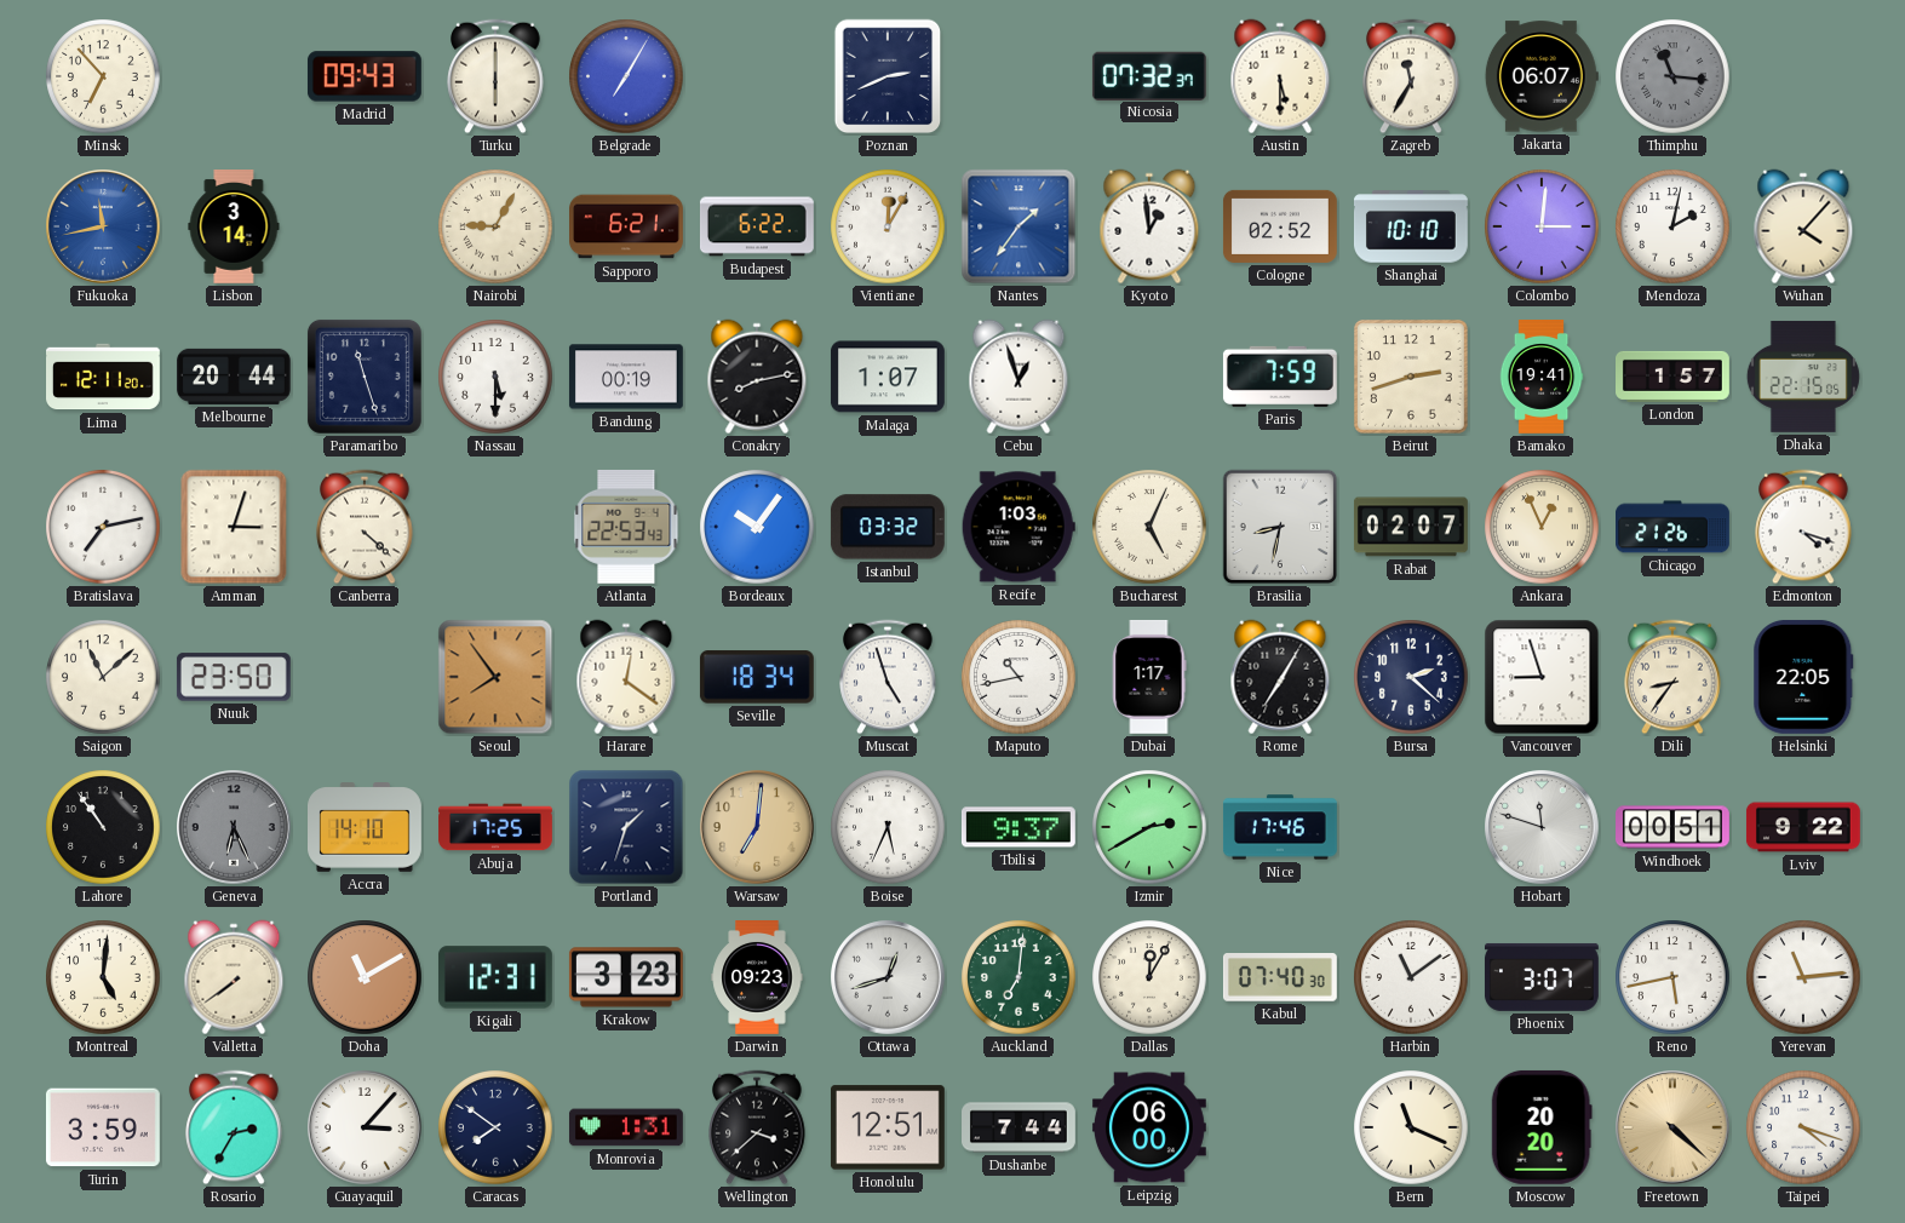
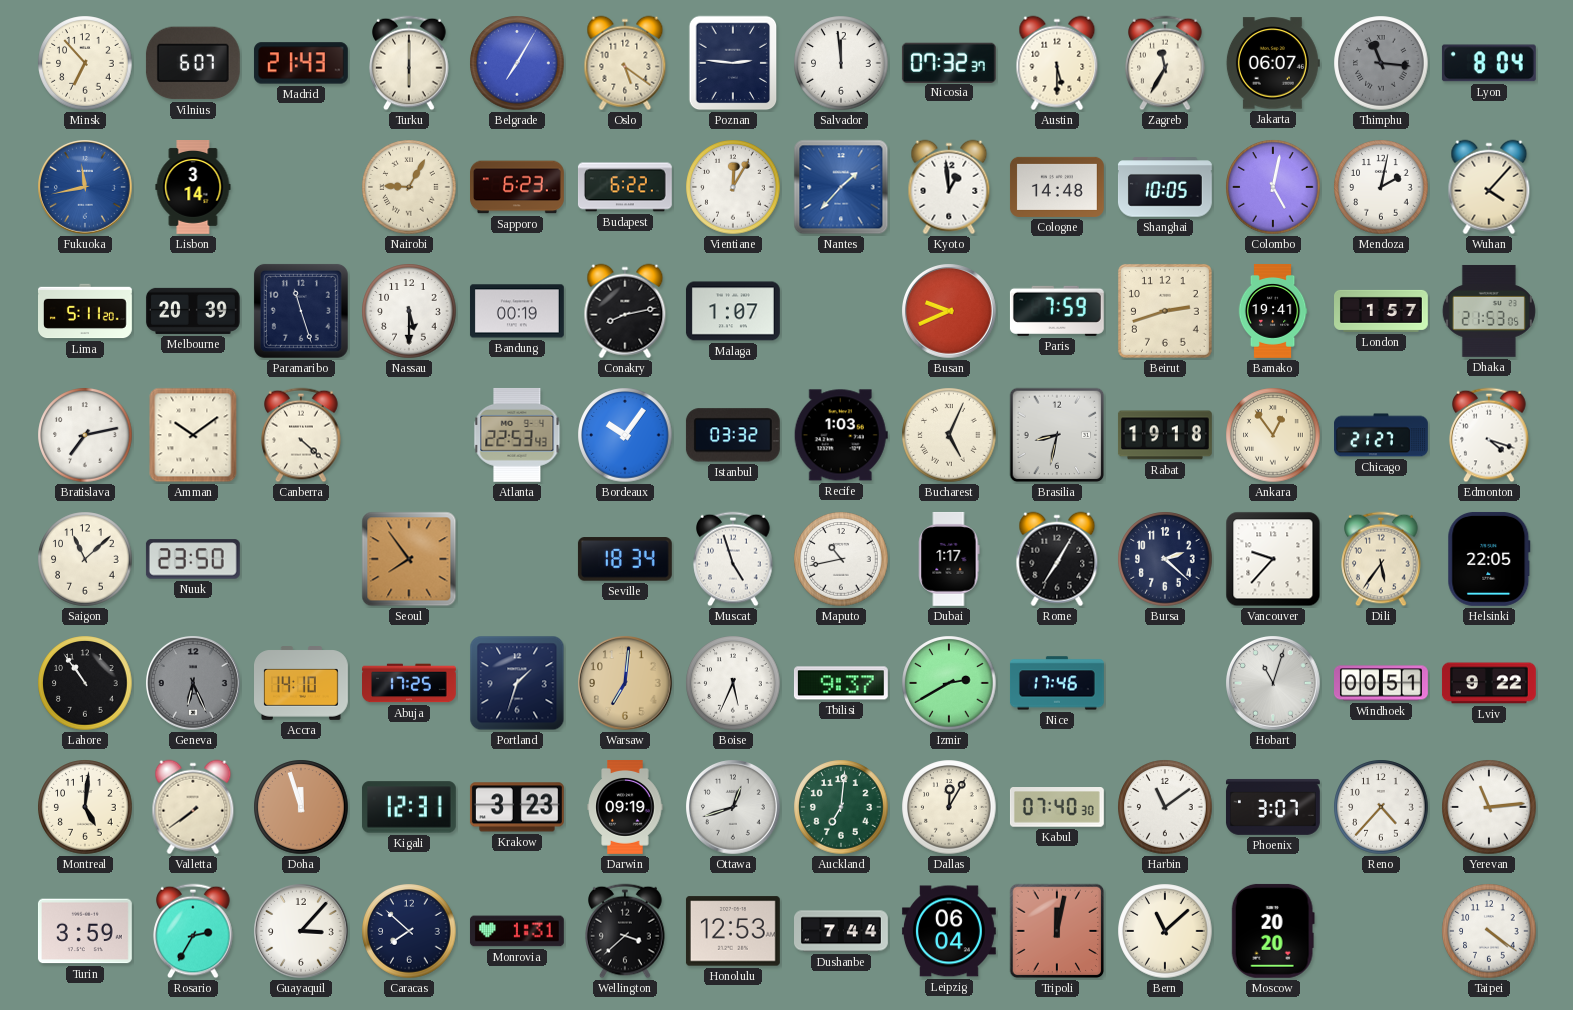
Vilnius: none -> 6:07
Madrid: 09:43 -> 21:43
Oslo: none -> 5:21
Poznan: 2:41 -> 2:46
Salvador: none -> 11:59
Lyon: none -> 8:04
Sapporo: 6:21 -> 6:23
Nantes: 1:36 -> 1:37
Cologne: 02:52 -> 14:48
Shanghai: 10:10 -> 10:05
Colombo: 3:01 -> 5:02
Lima: 12:11 -> 5:11
Melbourne: 20:44 -> 20:39
Cebu: 12:57 -> none
Busan: none -> 9:41
Dhaka: 22:15 -> 21:53
Amman: 3:03 -> 10:09
Rabat: 02:07 -> 19:18
Ankara: 12:56 -> 12:54
Chicago: 21:26 -> 21:27
Harare: 12:21 -> none
Vancouver: 8:57 -> 9:37
Dili: 8:36 -> 5:36
Hobart: 11:48 -> 11:03
Doha: 11:10 -> 11:57
Darwin: 09:23 -> 09:19
Reno: 5:43 -> 4:37
Caracas: 7:51 -> 7:52
Honolulu: 12:51 -> 12:53
Leipzig: 06:00 -> 06:04
Tripoli: none -> 12:02
Bern: 11:19 -> 11:08
Freetown: 4:22 -> none
Taipei: 4:18 -> 4:21
